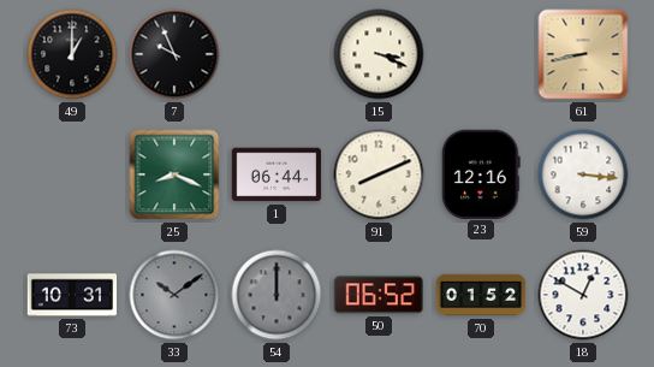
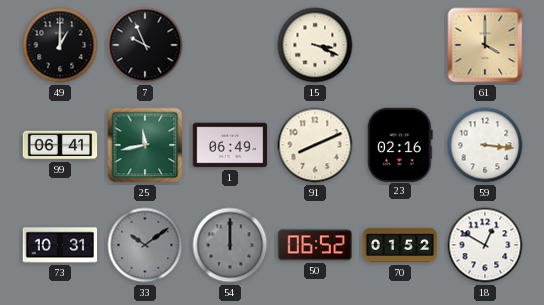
61: 8:43 -> 4:00
99: none -> 06:41
25: 8:19 -> 11:43
1: 06:44 -> 06:49
23: 12:16 -> 02:16
